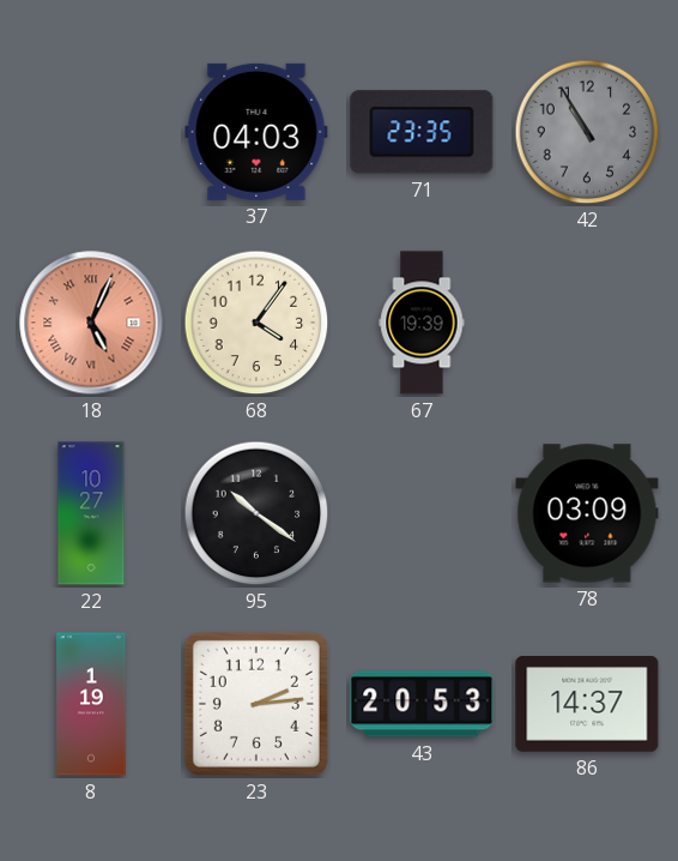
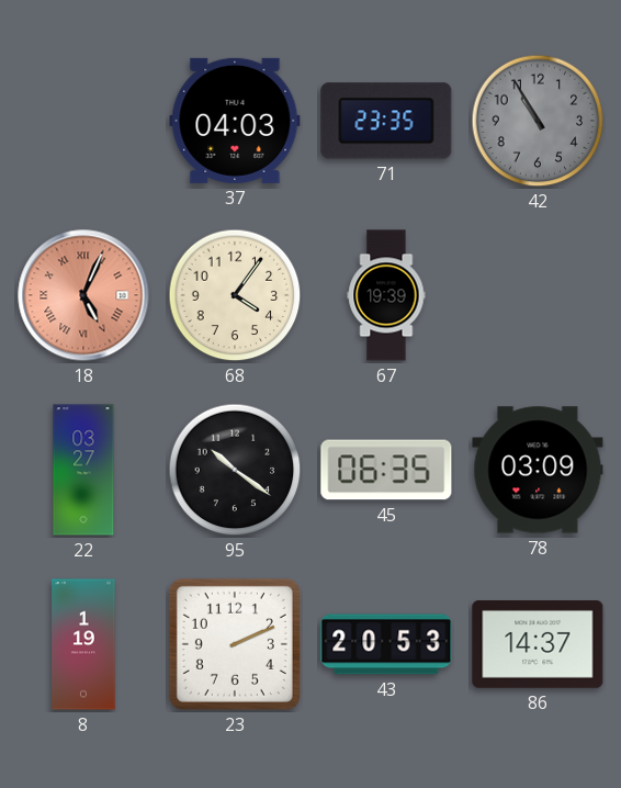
22: 10:27 -> 03:27
45: none -> 06:35
23: 2:14 -> 2:11
